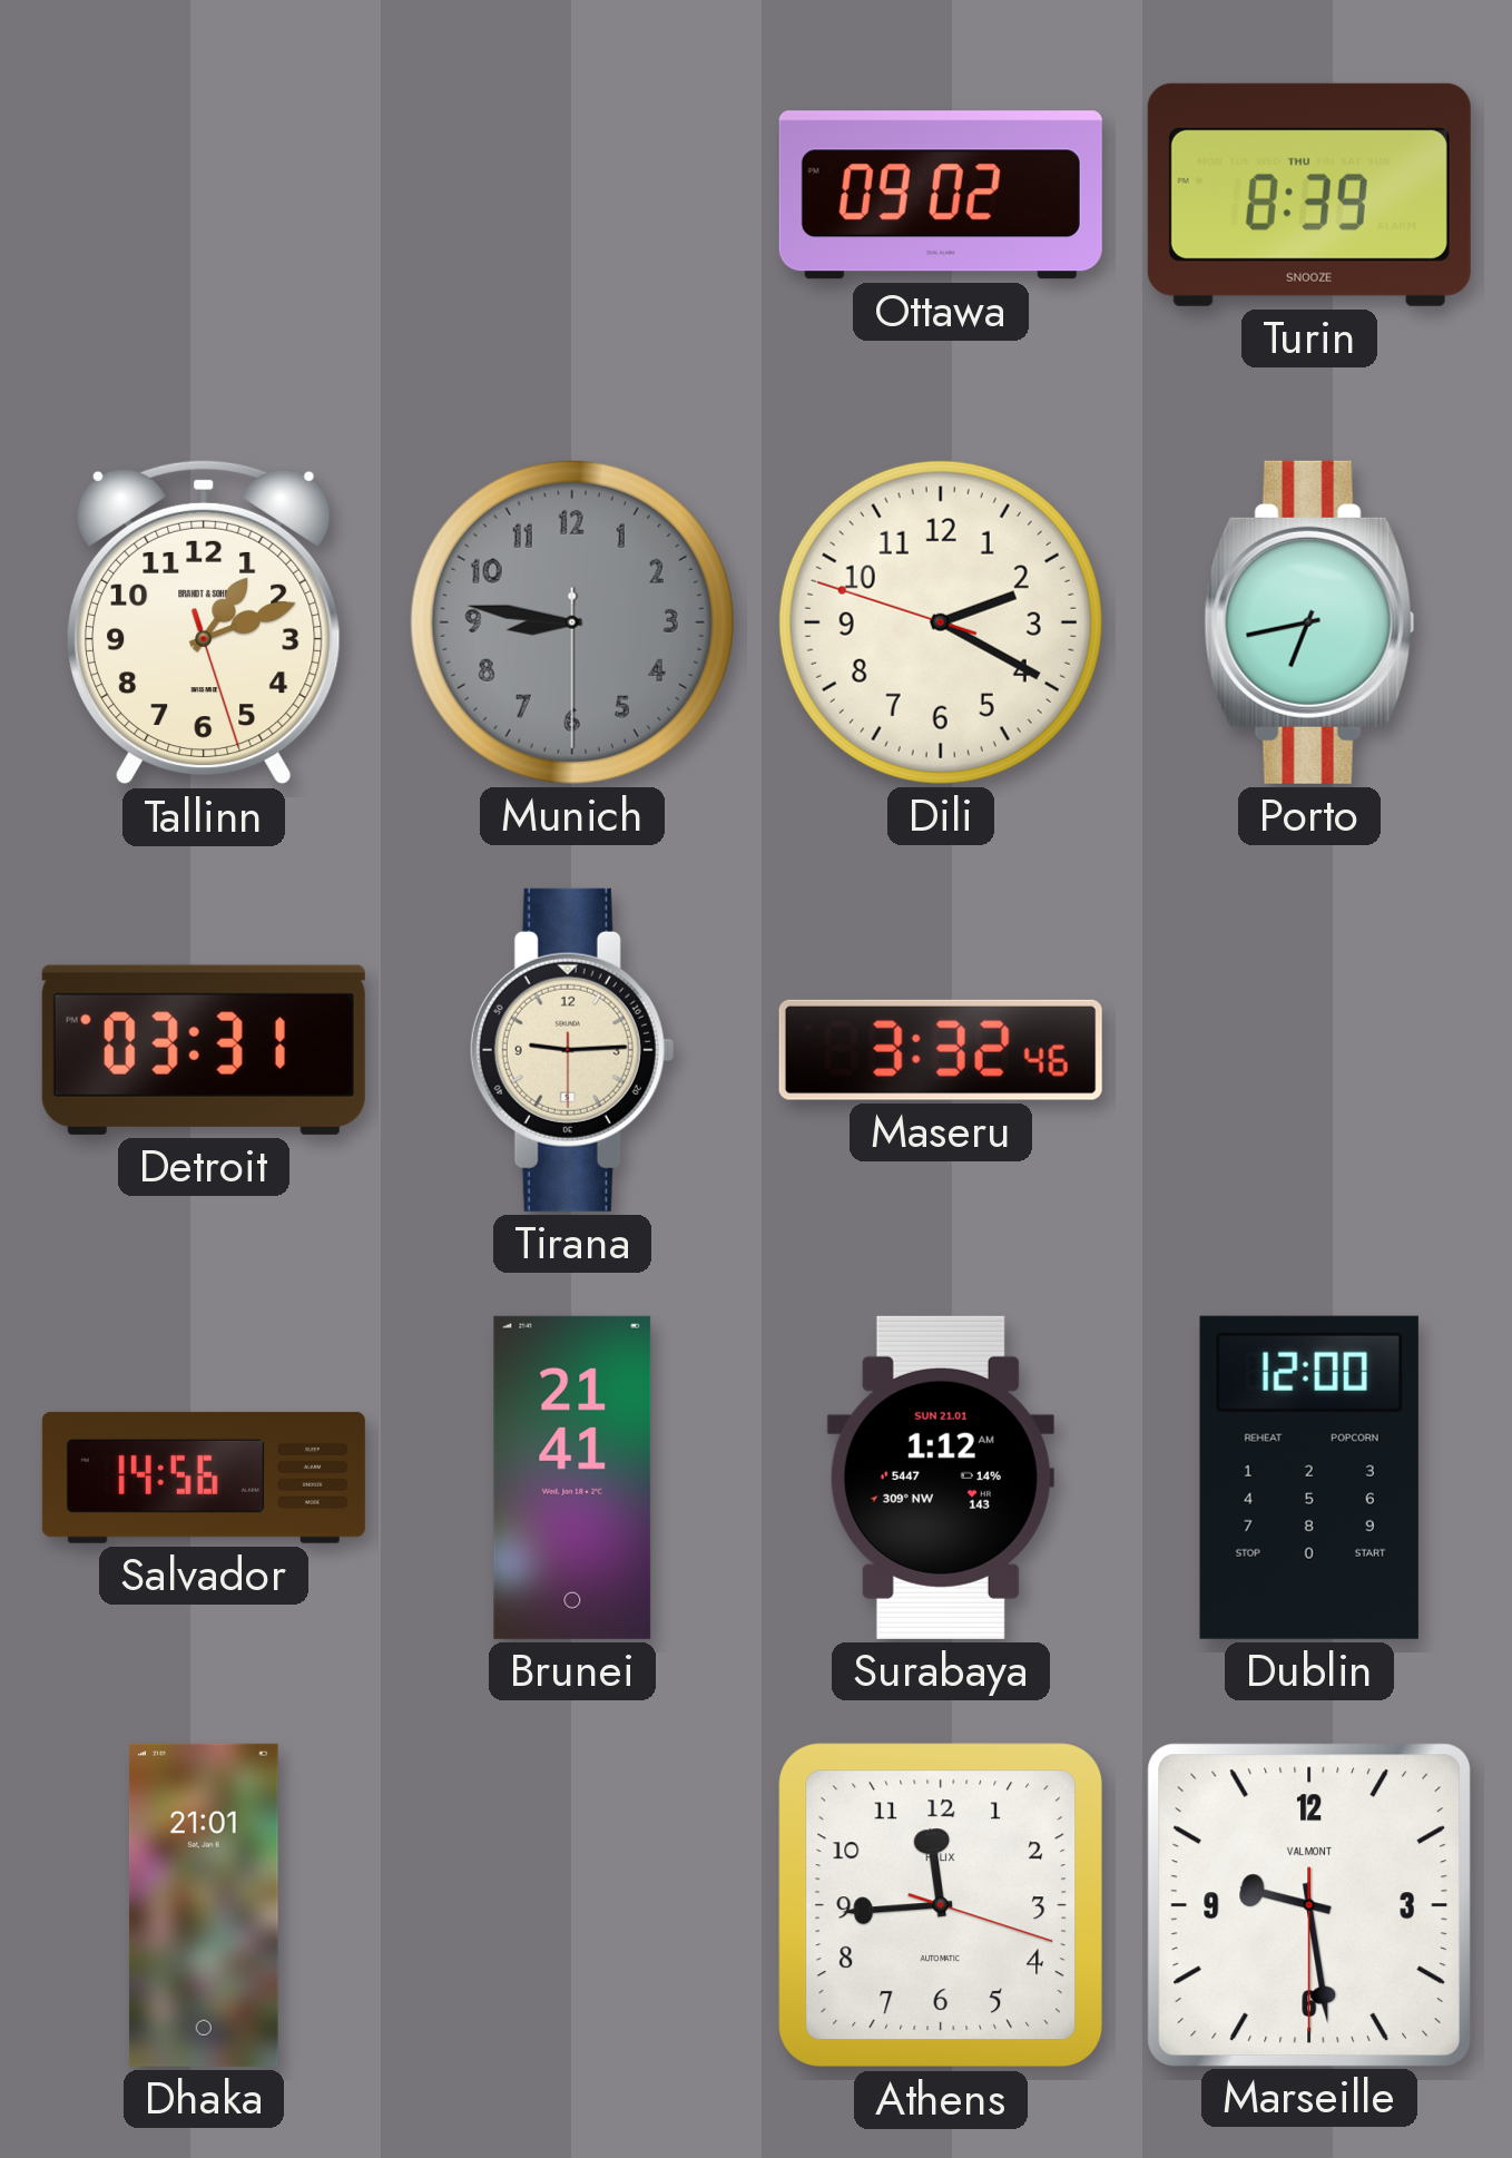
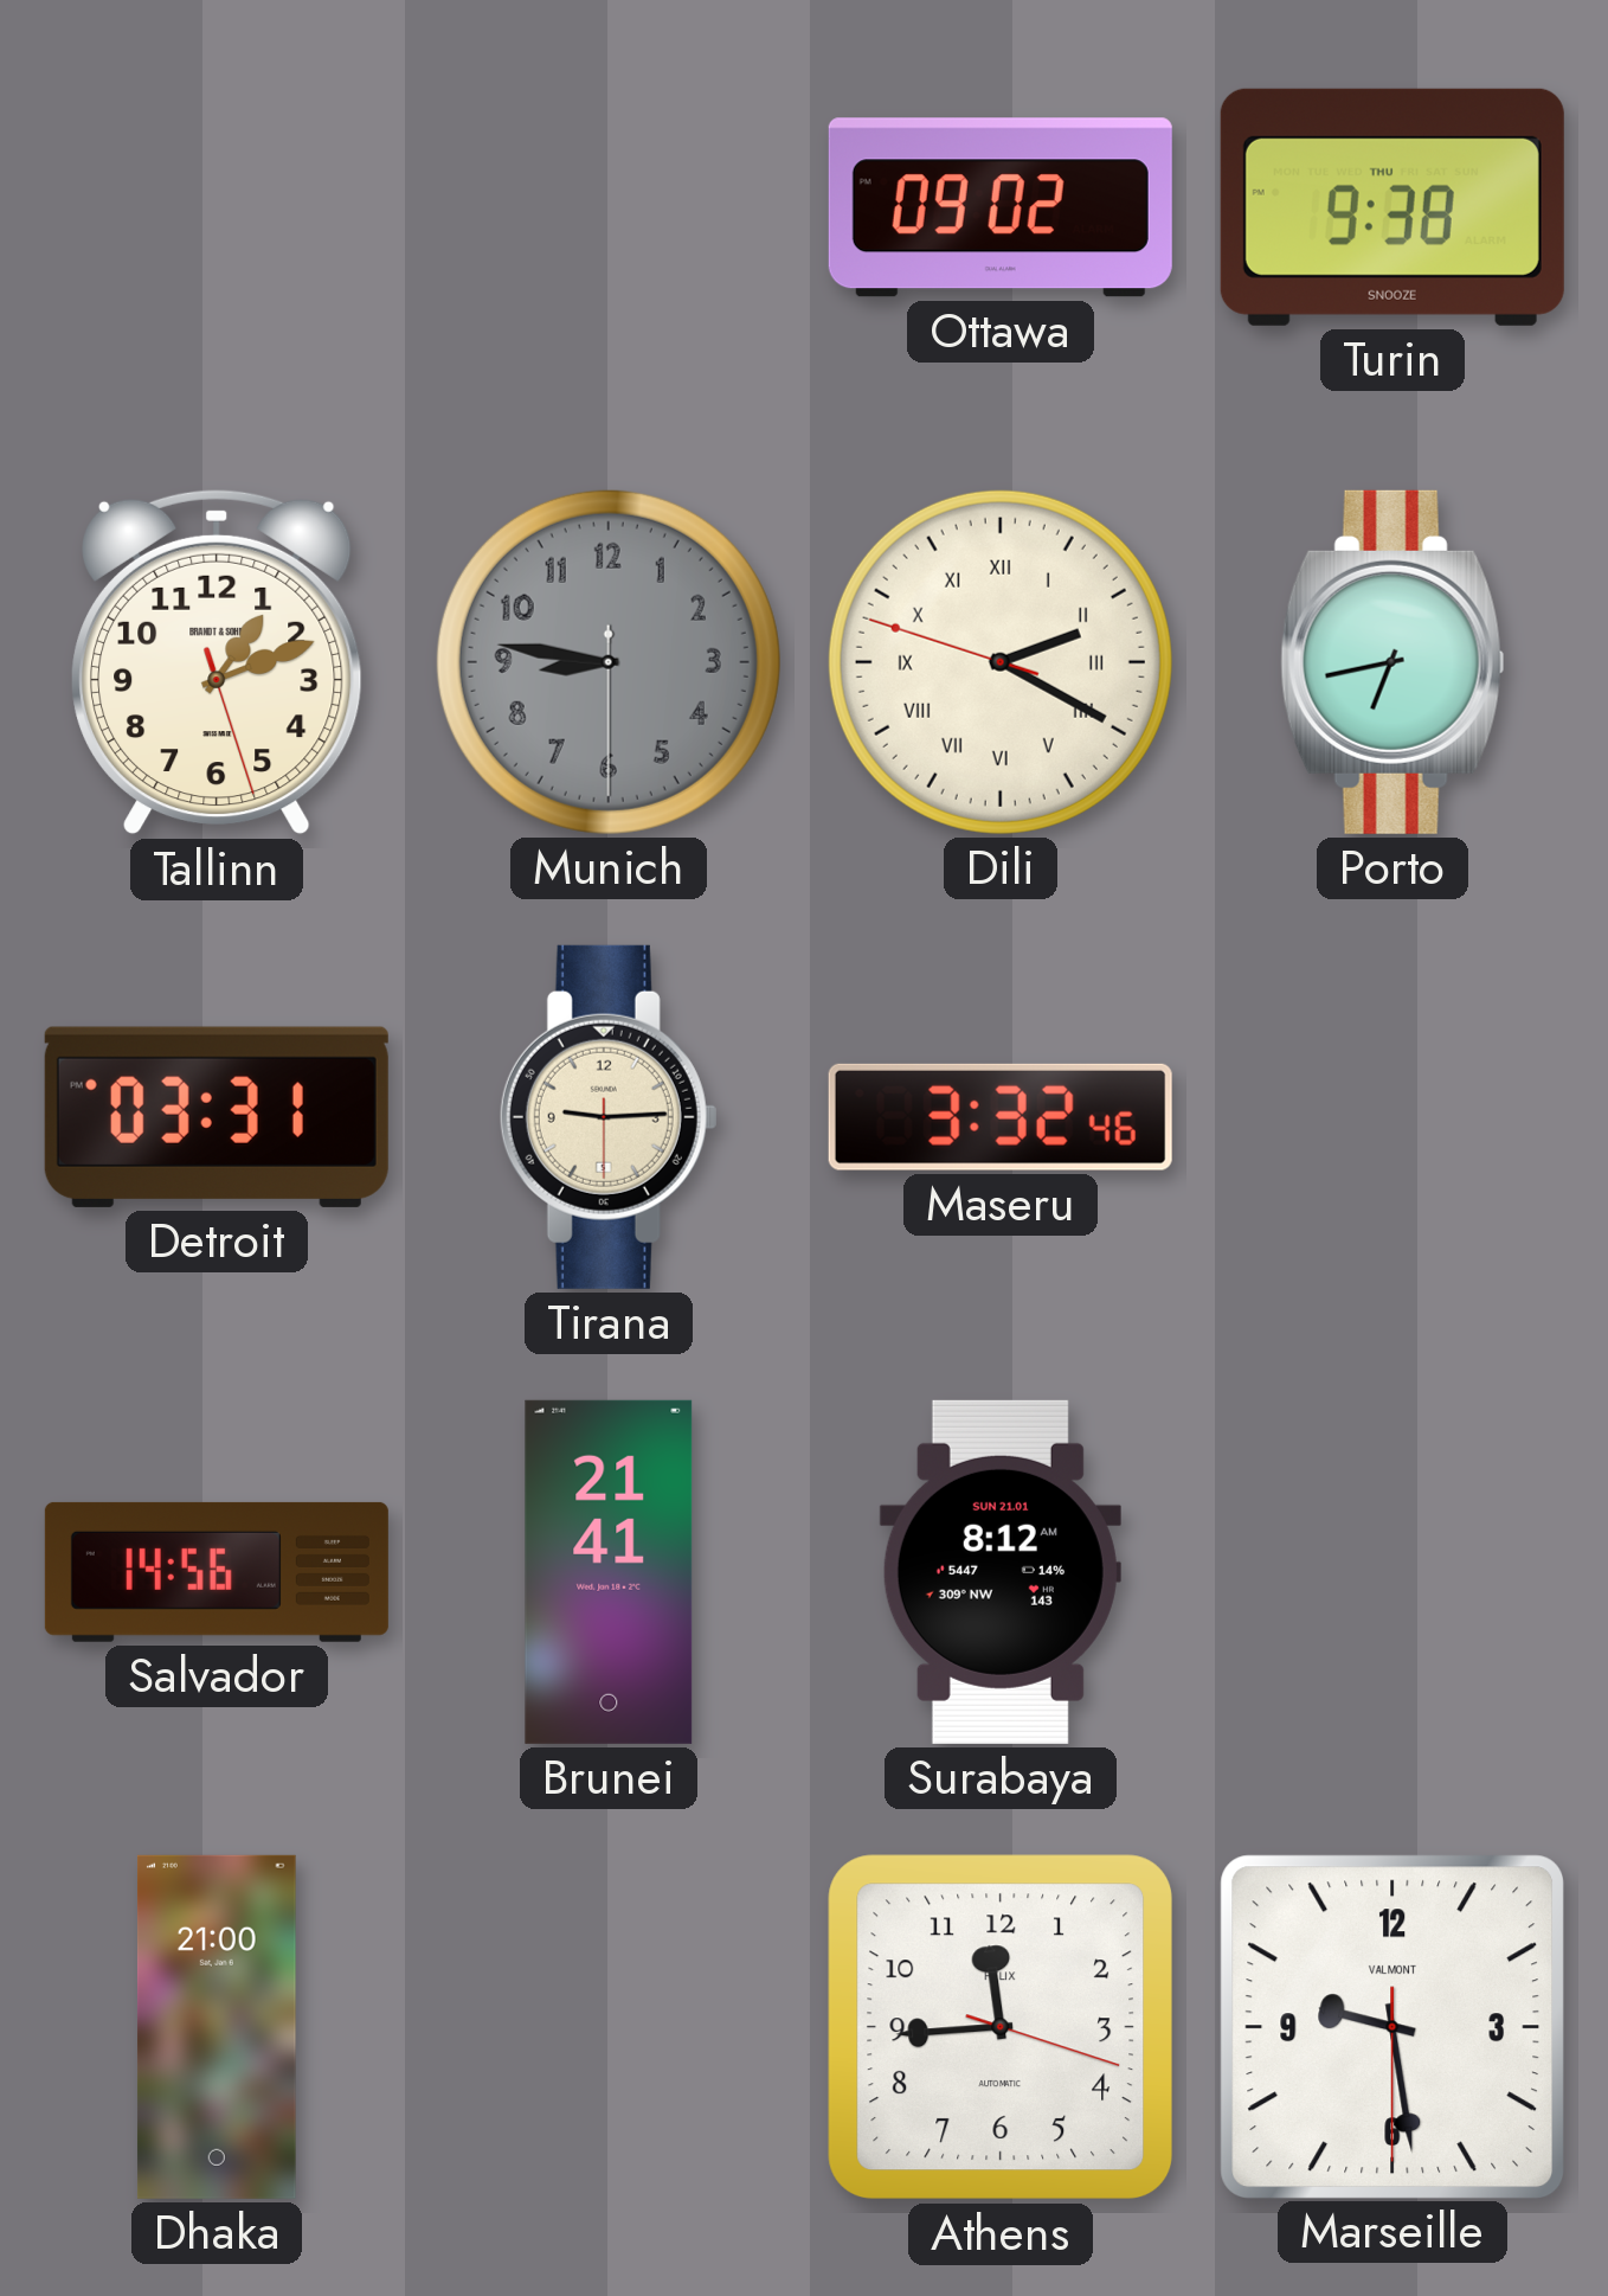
Turin: 8:39 -> 9:38
Dili numerals: Arabic -> Roman
Surabaya: 1:12 -> 8:12
Dublin: 12:00 -> none
Dhaka: 21:01 -> 21:00
